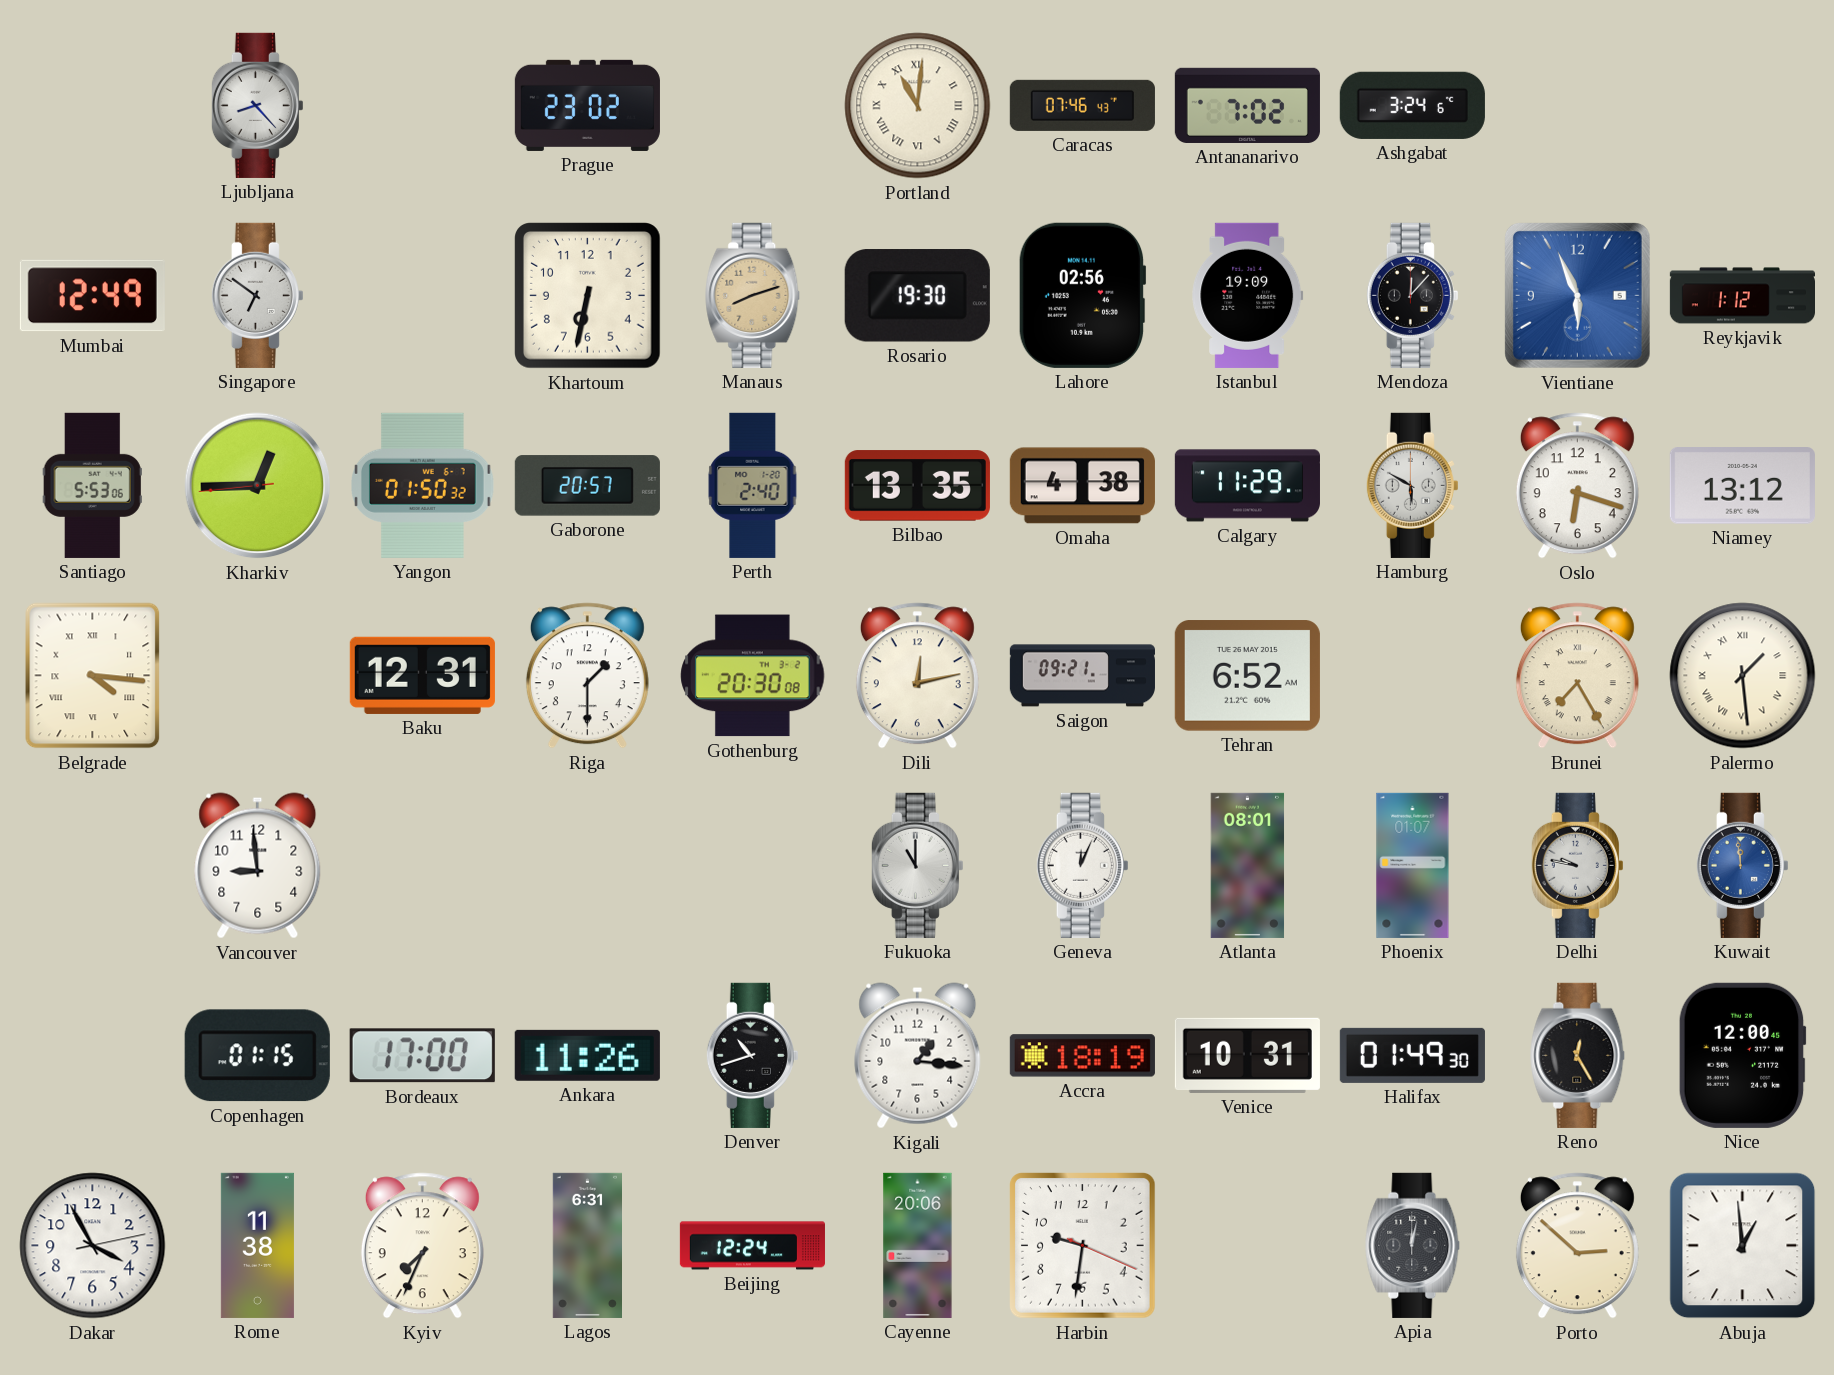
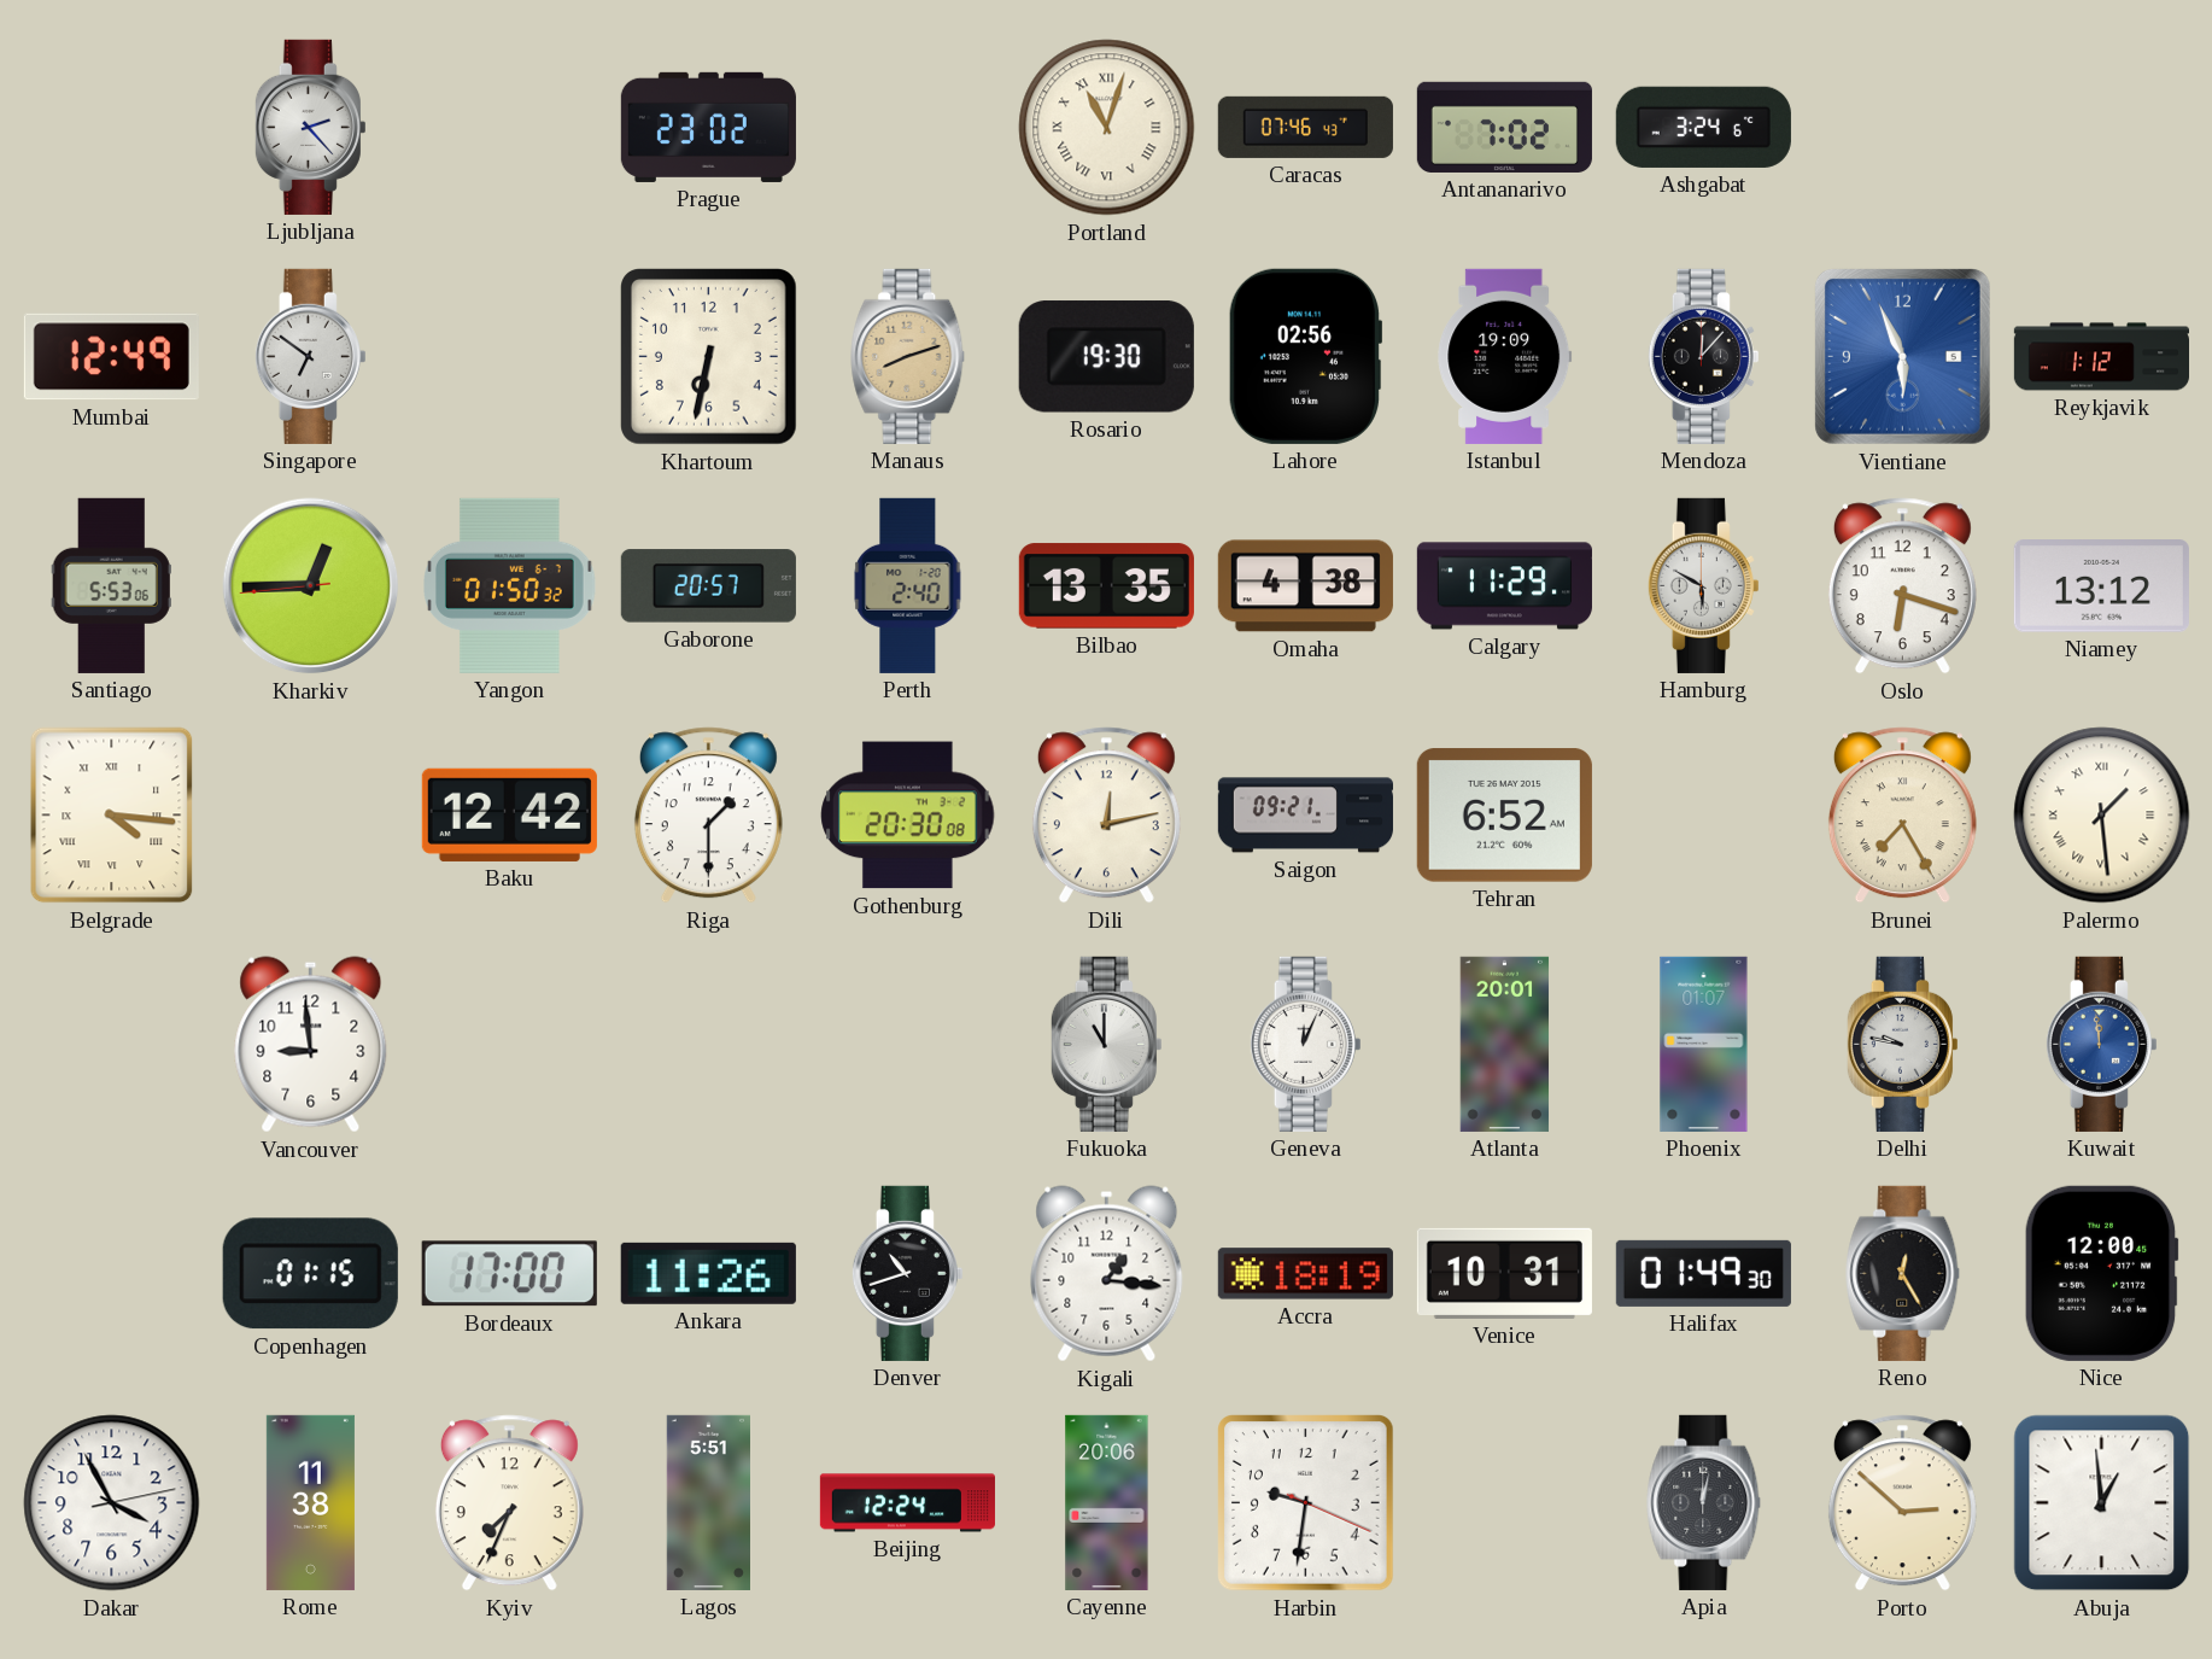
Ljubljana: 8:23 -> 2:23
Portland: 11:01 -> 11:03
Baku: 12:31 -> 12:42
Atlanta: 08:01 -> 20:01
Lagos: 6:31 -> 5:51
